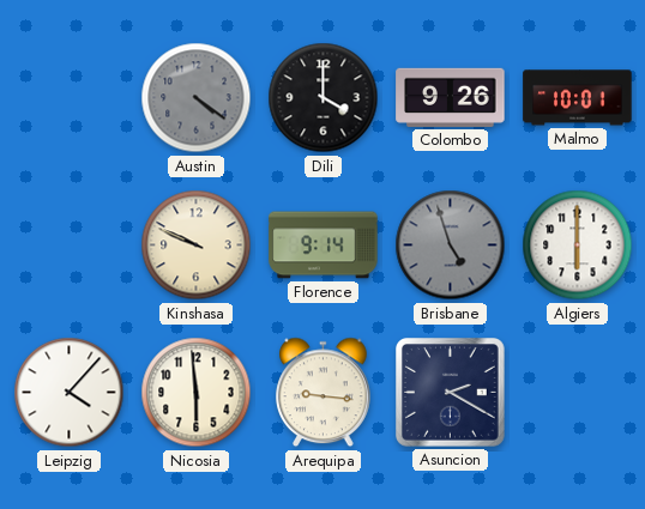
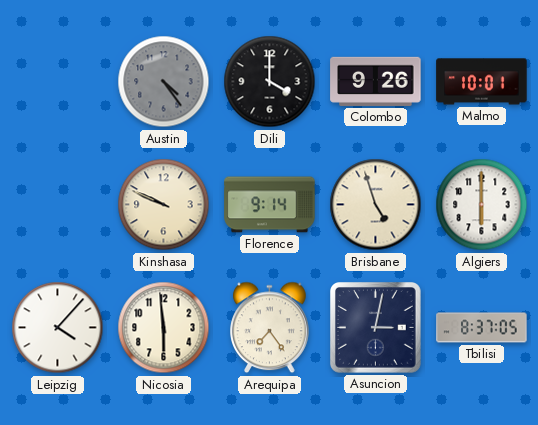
Austin: 4:21 -> 4:24
Brisbane dial: grey -> cream
Arequipa: 9:16 -> 7:24
Asuncion: 2:20 -> 3:02
Tbilisi: none -> 8:37
